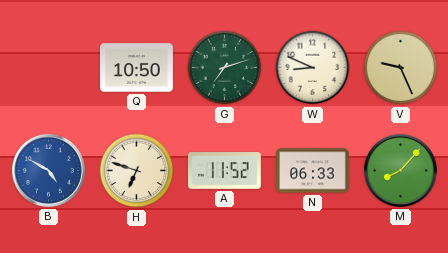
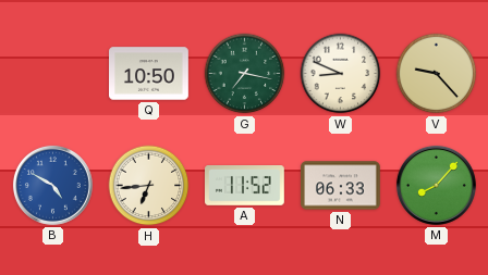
G: 7:12 -> 7:17
V: 9:26 -> 9:23
H: 6:48 -> 6:44
